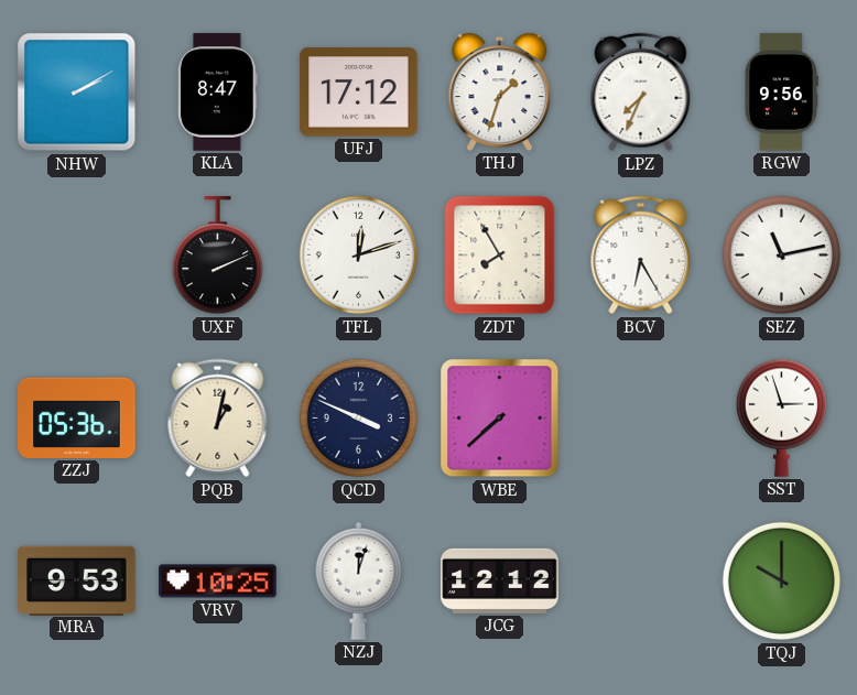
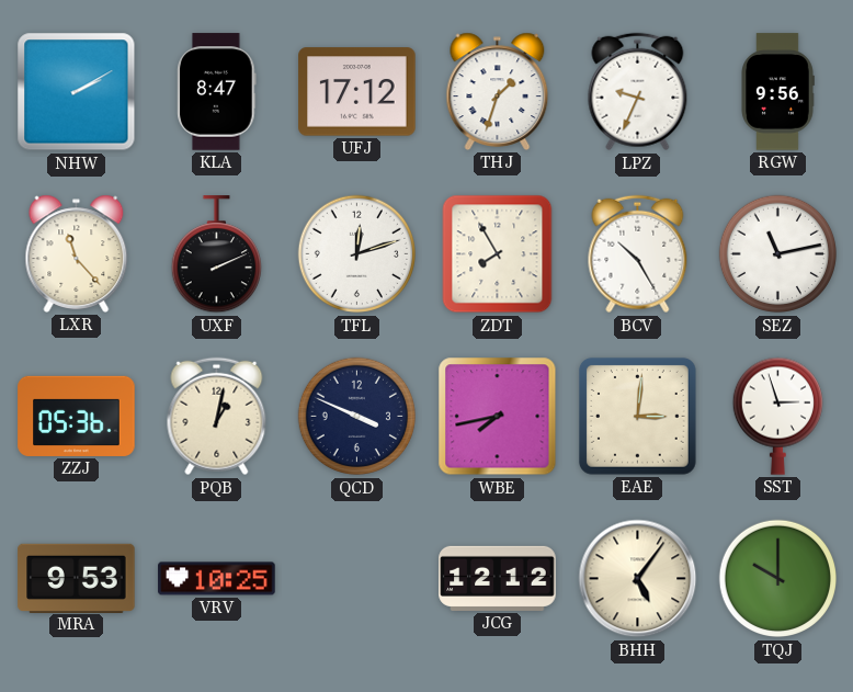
LPZ: 7:34 -> 9:34
LXR: none -> 11:23
BCV: 6:25 -> 10:25
WBE: 7:38 -> 7:43
EAE: none -> 3:01
NZJ: 12:03 -> none
BHH: none -> 5:06
